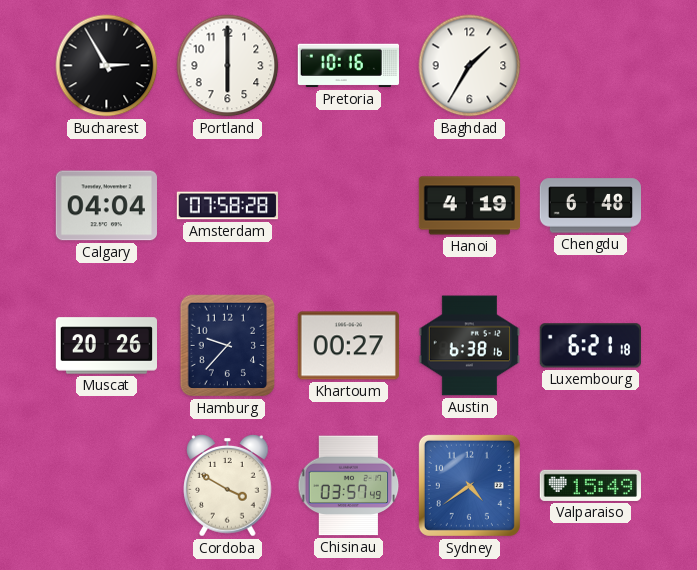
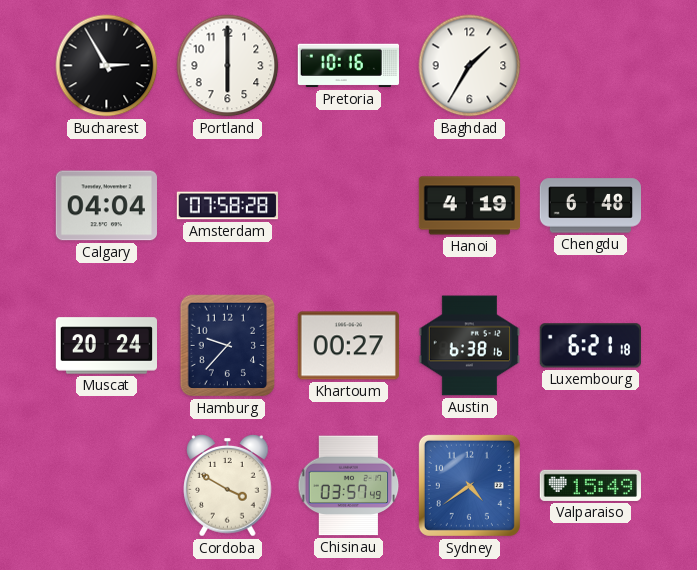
Muscat: 20:26 -> 20:24
